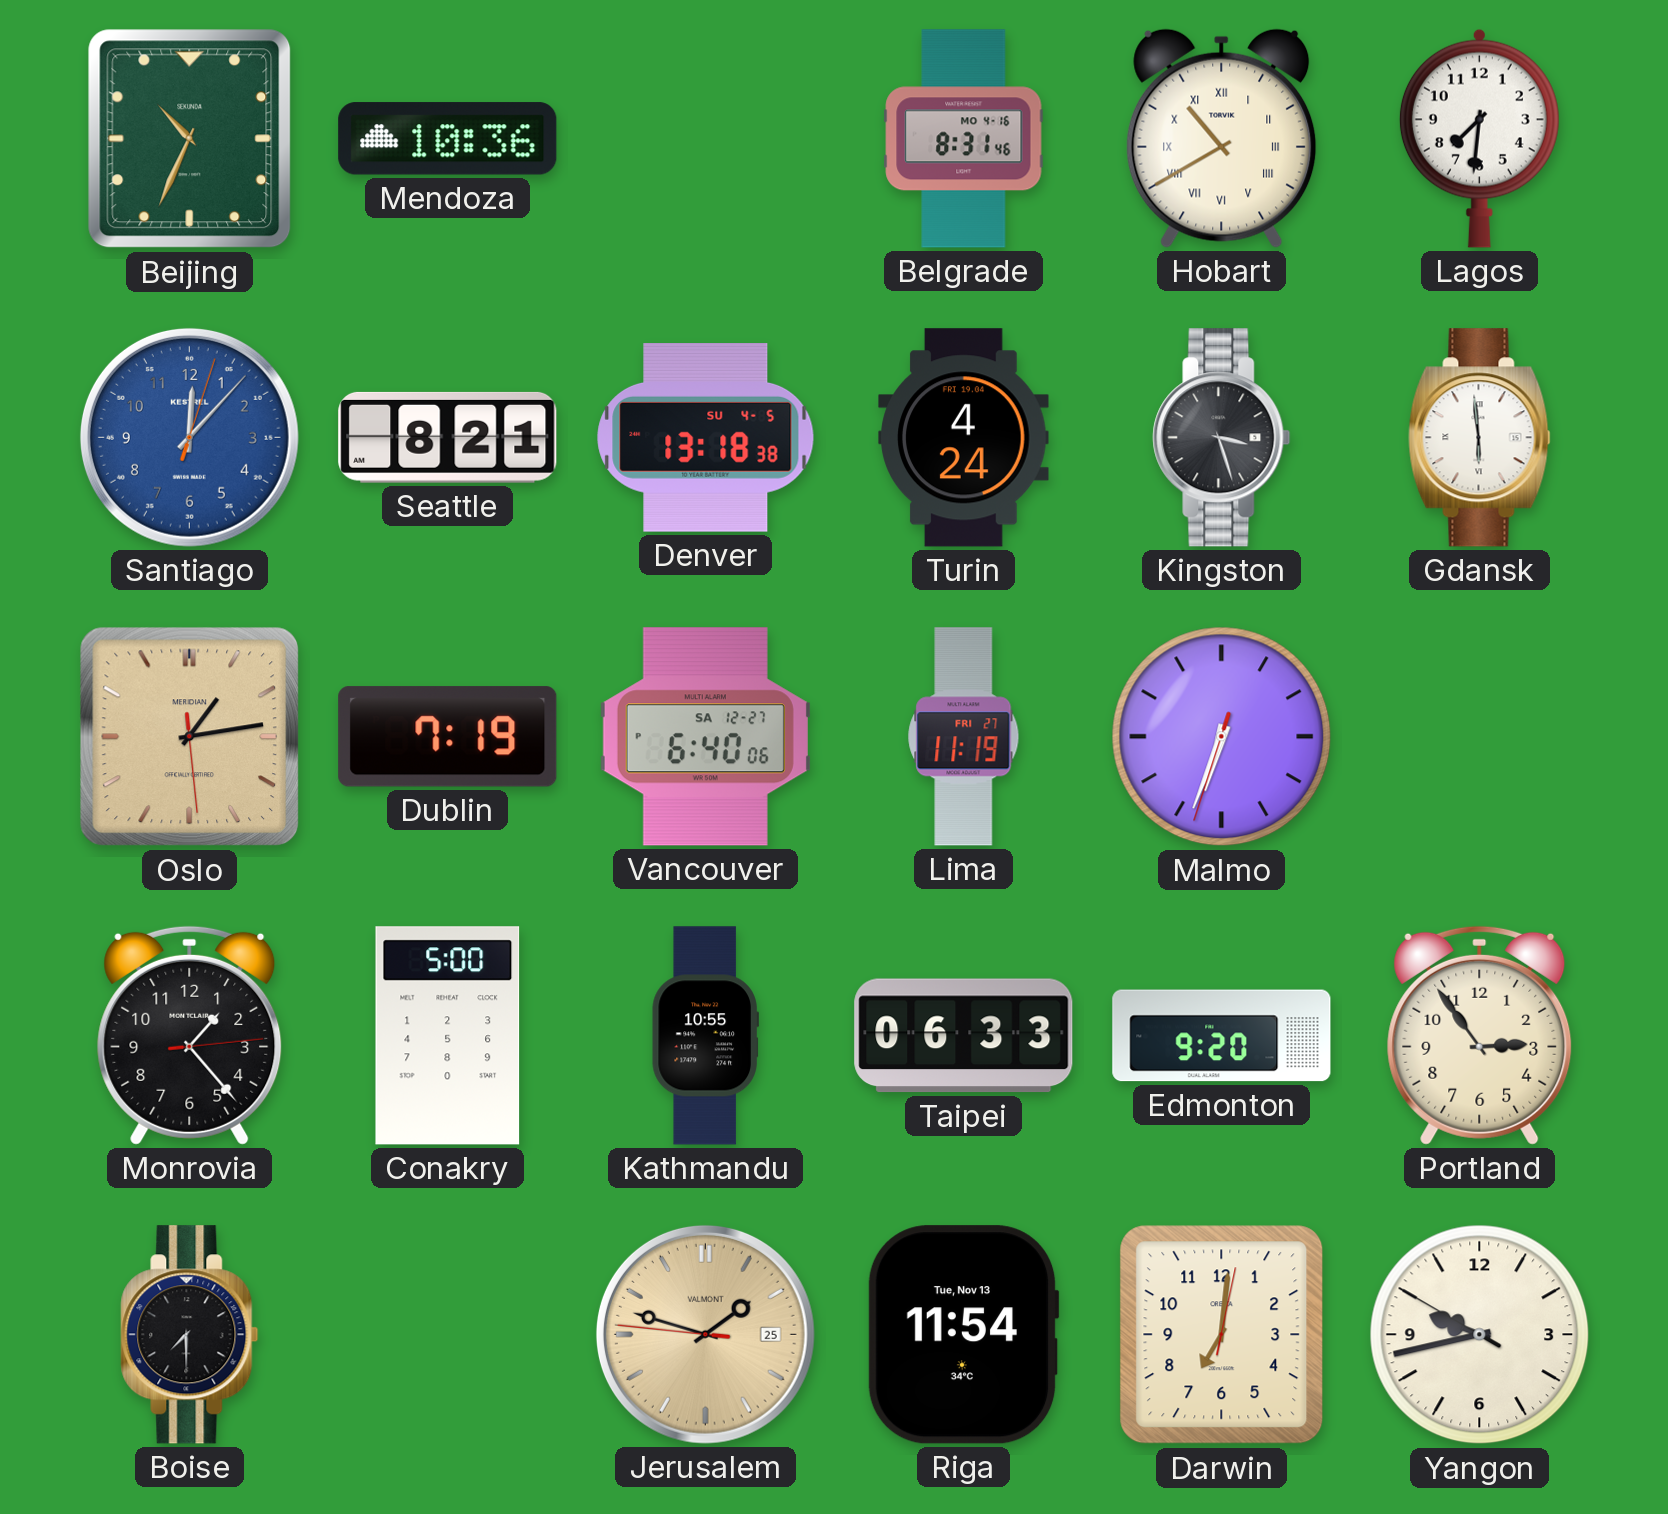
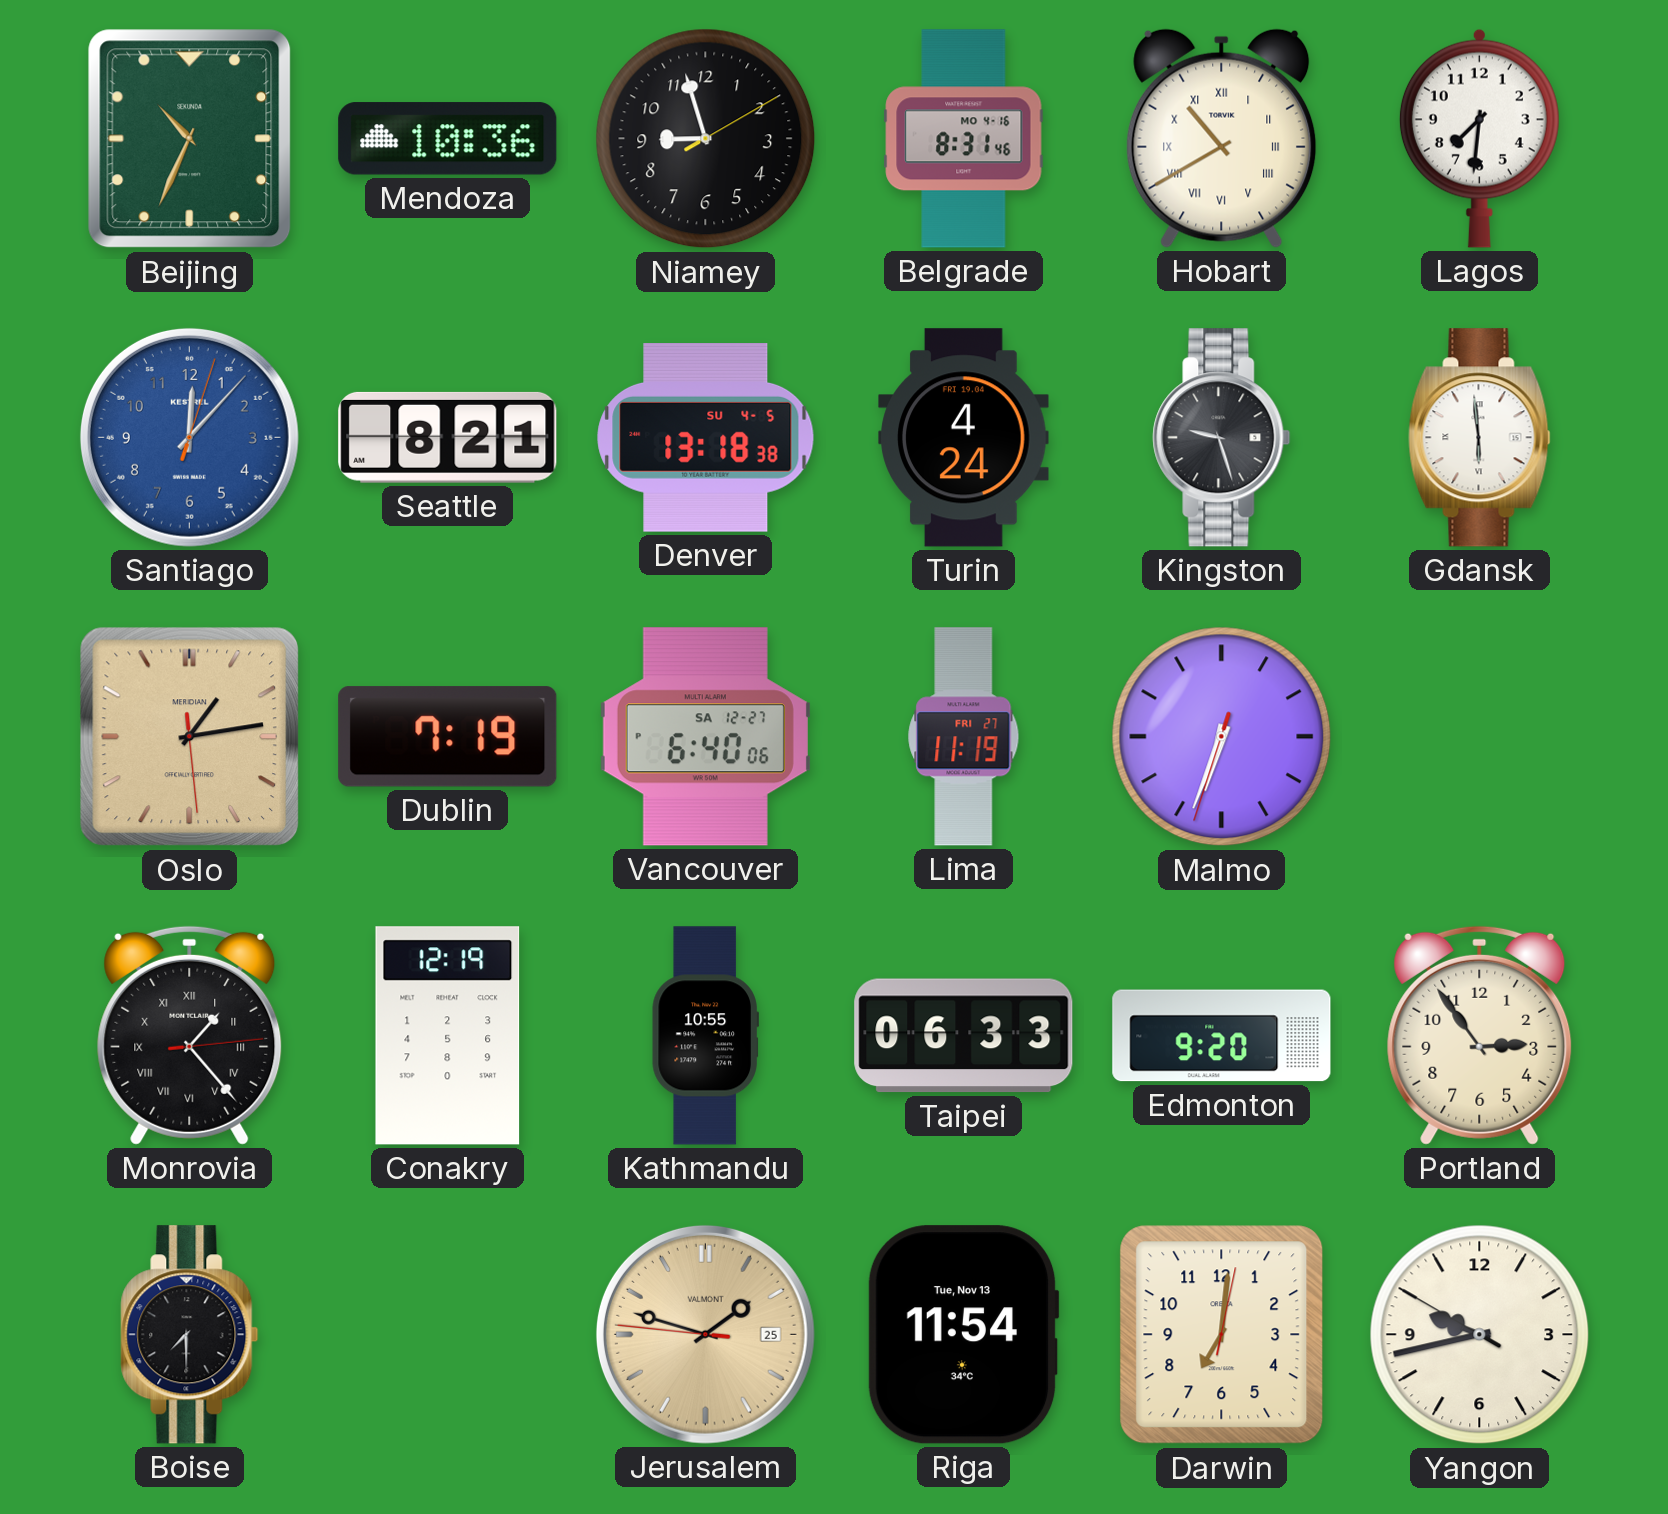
Niamey: none -> 8:57
Kingston: 3:27 -> 9:27
Monrovia numerals: Arabic -> Roman
Conakry: 5:00 -> 12:19
